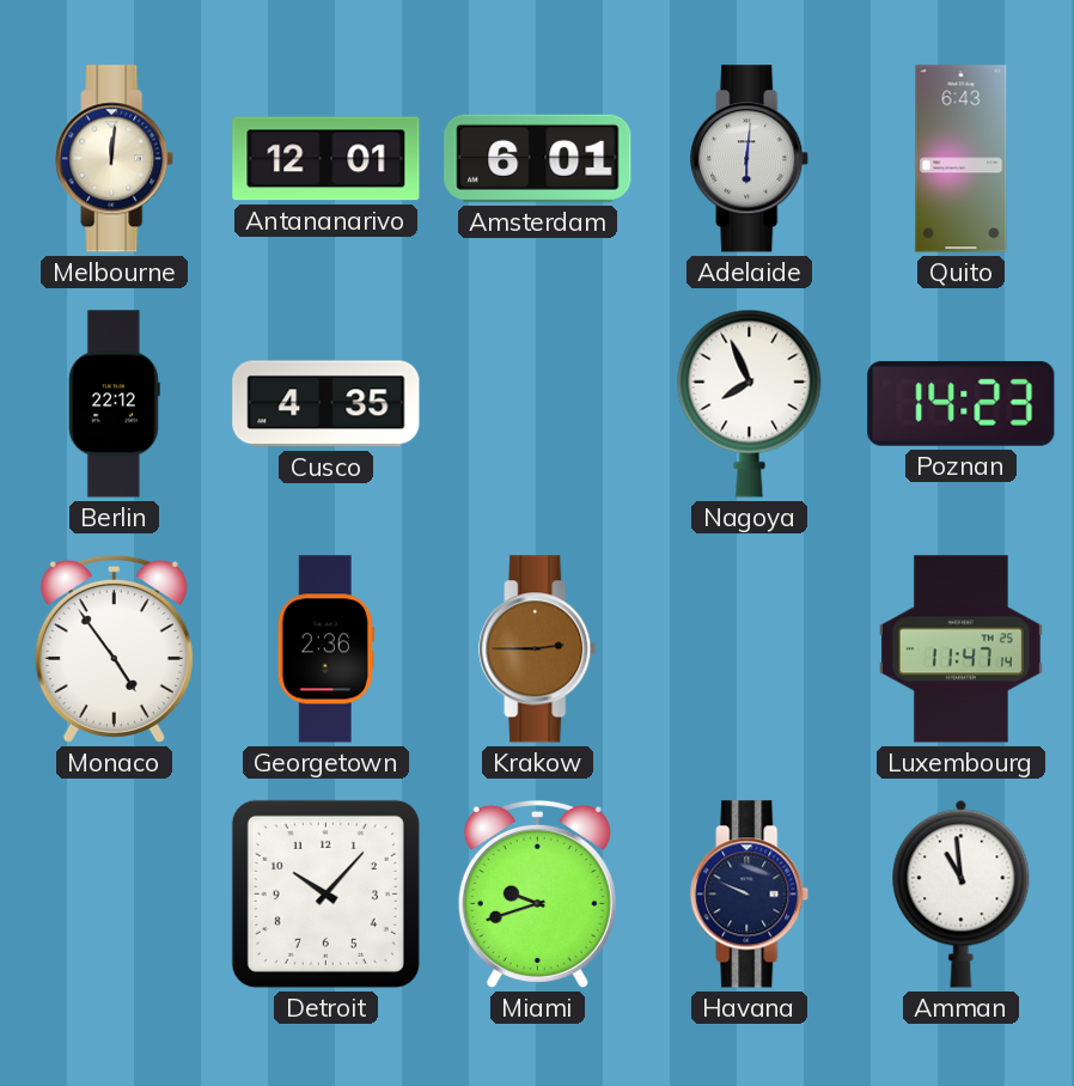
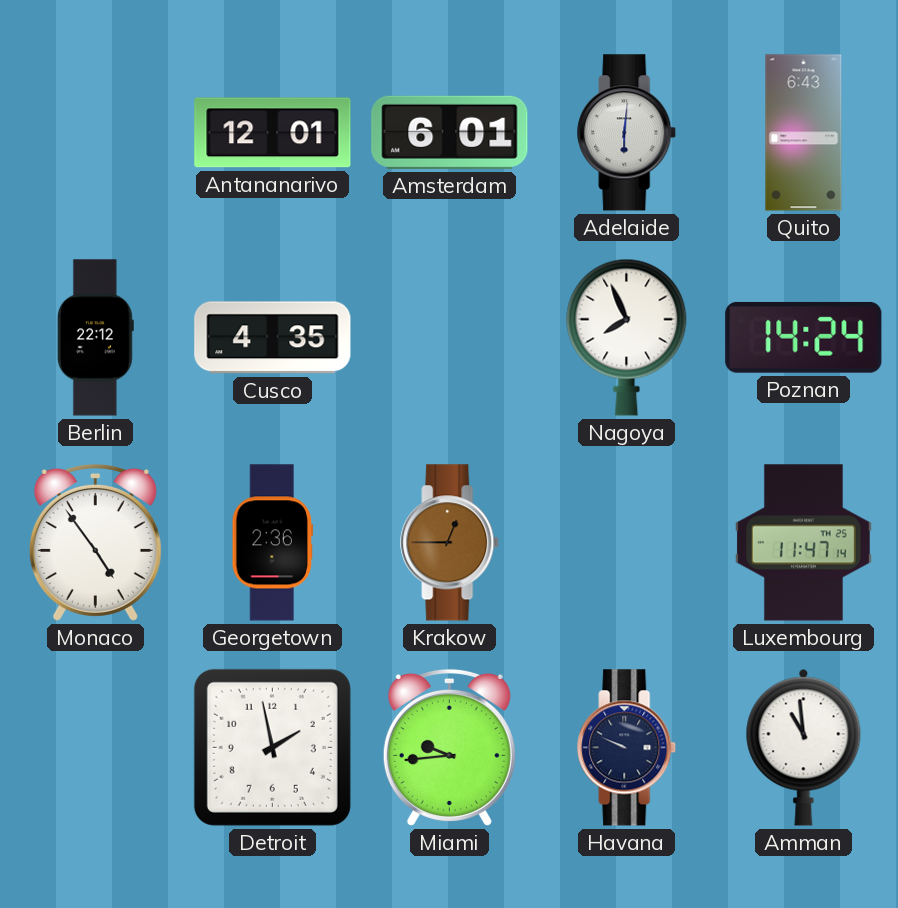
Melbourne: 12:01 -> none
Poznan: 14:23 -> 14:24
Krakow: 2:45 -> 12:45
Detroit: 10:07 -> 1:58
Miami: 9:42 -> 9:44
